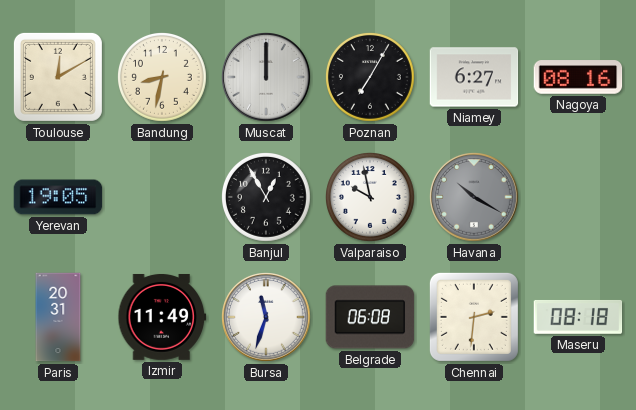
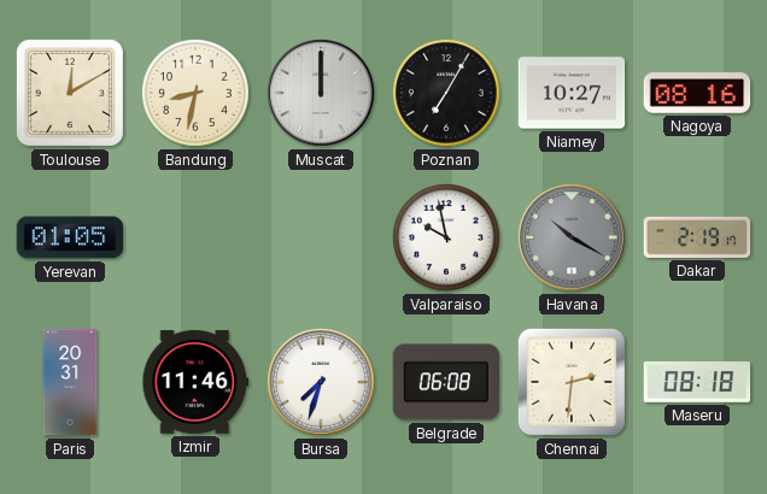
Niamey: 6:27 -> 10:27
Yerevan: 19:05 -> 01:05
Banjul: 12:55 -> none
Dakar: none -> 2:19
Izmir: 11:49 -> 11:46
Bursa: 11:33 -> 7:33
